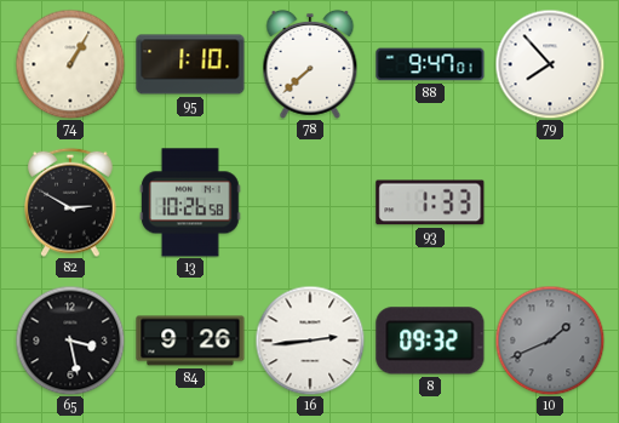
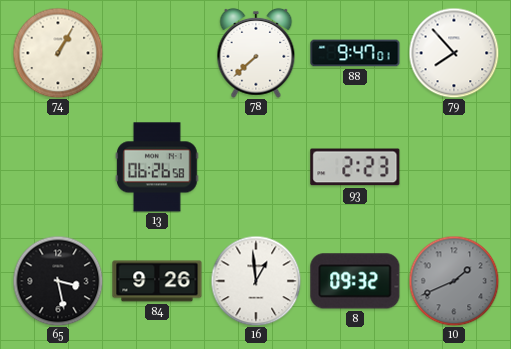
95: 1:10 -> none
82: 2:50 -> none
13: 10:26 -> 06:26
93: 1:33 -> 2:23
16: 2:44 -> 12:59
